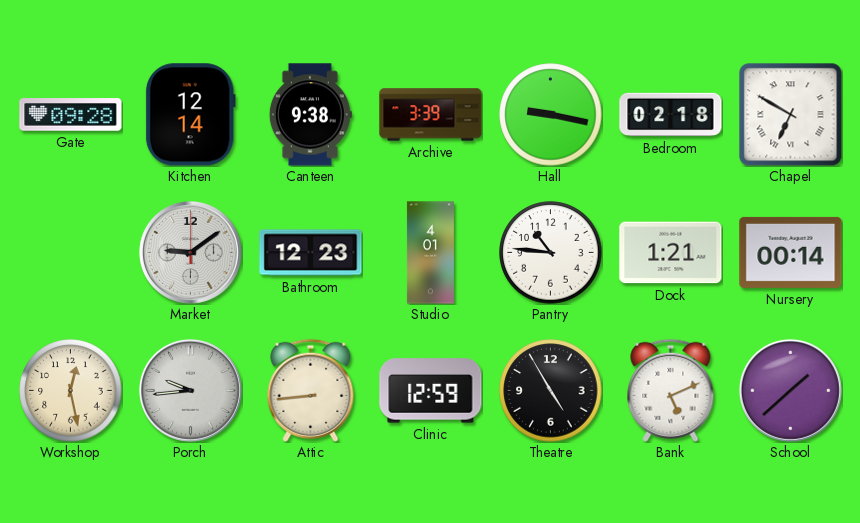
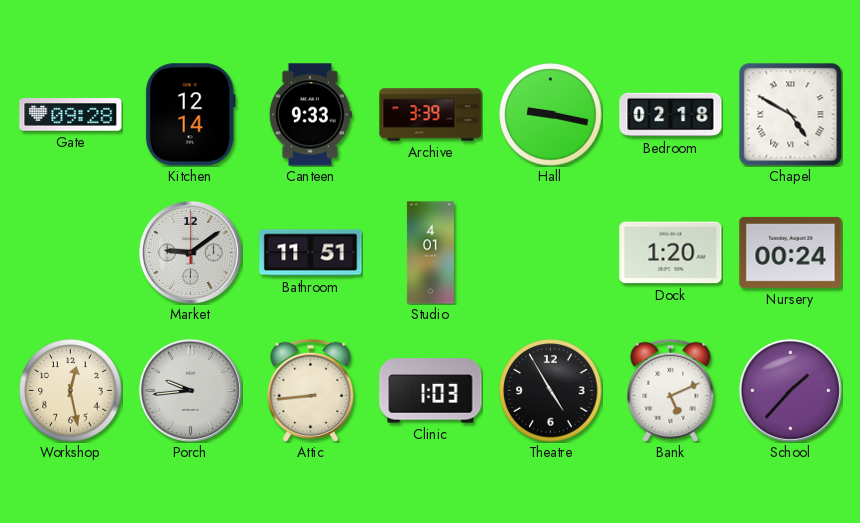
Canteen: 9:38 -> 9:33
Chapel: 6:50 -> 4:50
Bathroom: 12:23 -> 11:51
Pantry: 10:46 -> none
Dock: 1:21 -> 1:20
Nursery: 00:14 -> 00:24
Clinic: 12:59 -> 1:03
School: 1:38 -> 1:37
